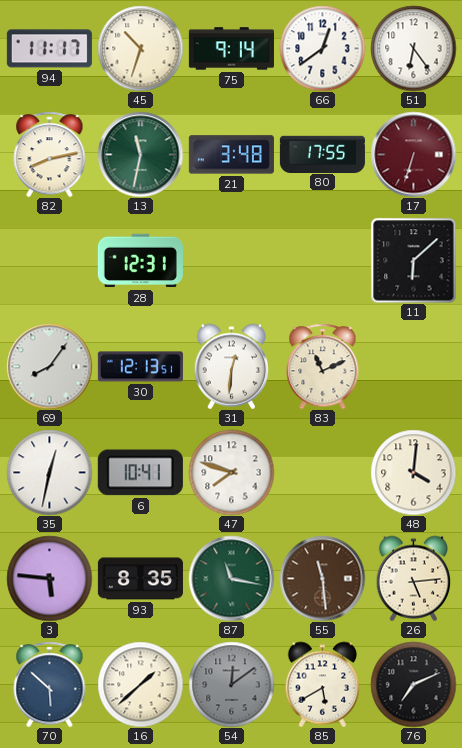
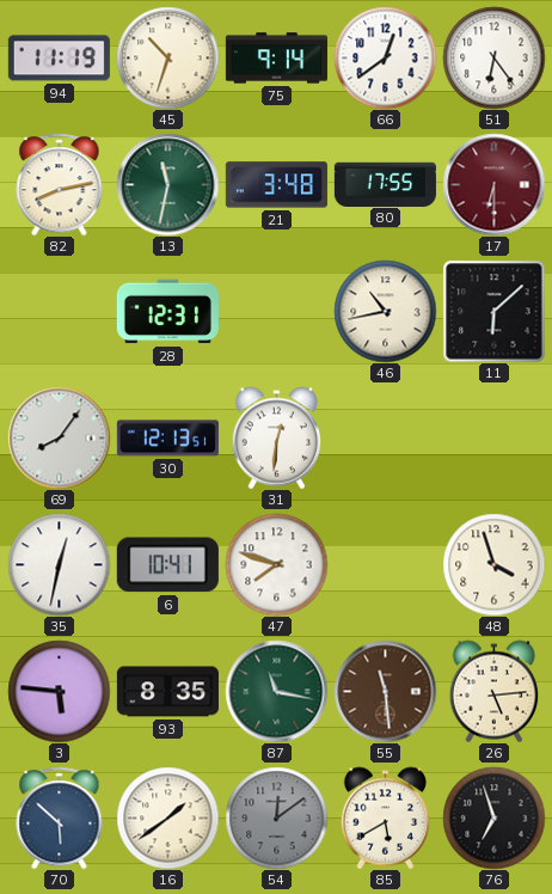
94: 11:17 -> 11:19
17: 6:33 -> 6:30
46: none -> 10:43
83: 11:11 -> none
48: 4:01 -> 3:57
16: 1:38 -> 1:39
76: 7:11 -> 6:57
